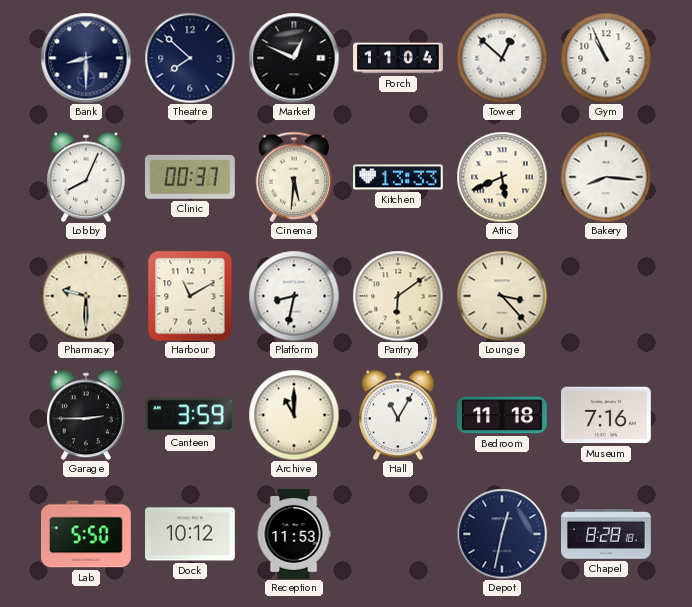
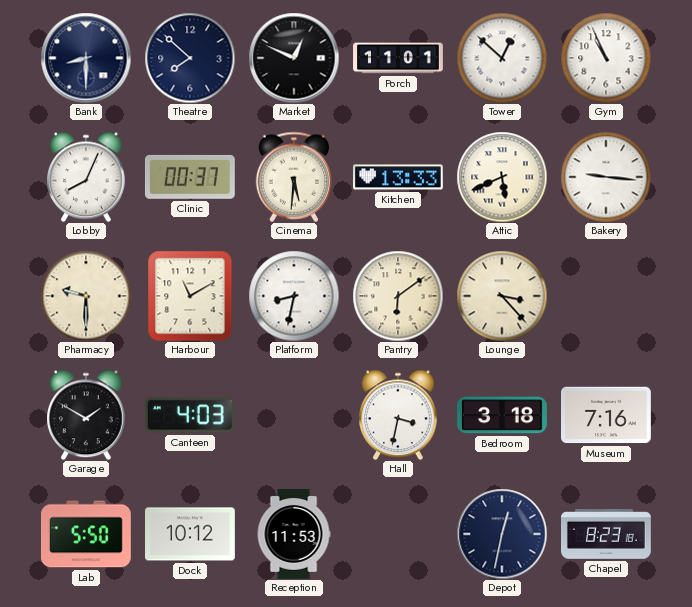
Porch: 11:04 -> 11:01
Bakery: 8:16 -> 9:16
Garage: 2:45 -> 1:50
Canteen: 3:59 -> 4:03
Archive: 11:00 -> none
Hall: 11:05 -> 3:32
Bedroom: 11:18 -> 3:18
Chapel: 8:28 -> 8:23
